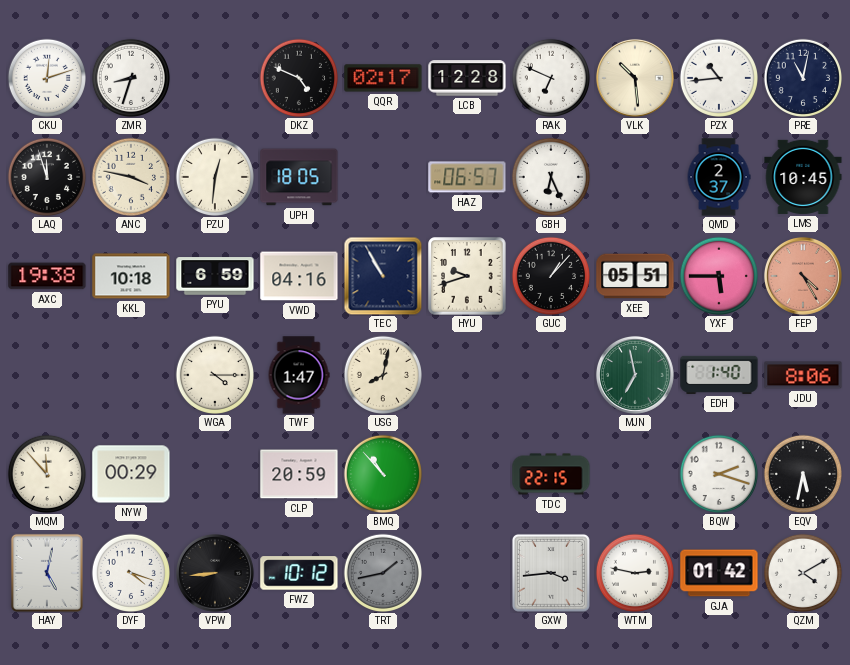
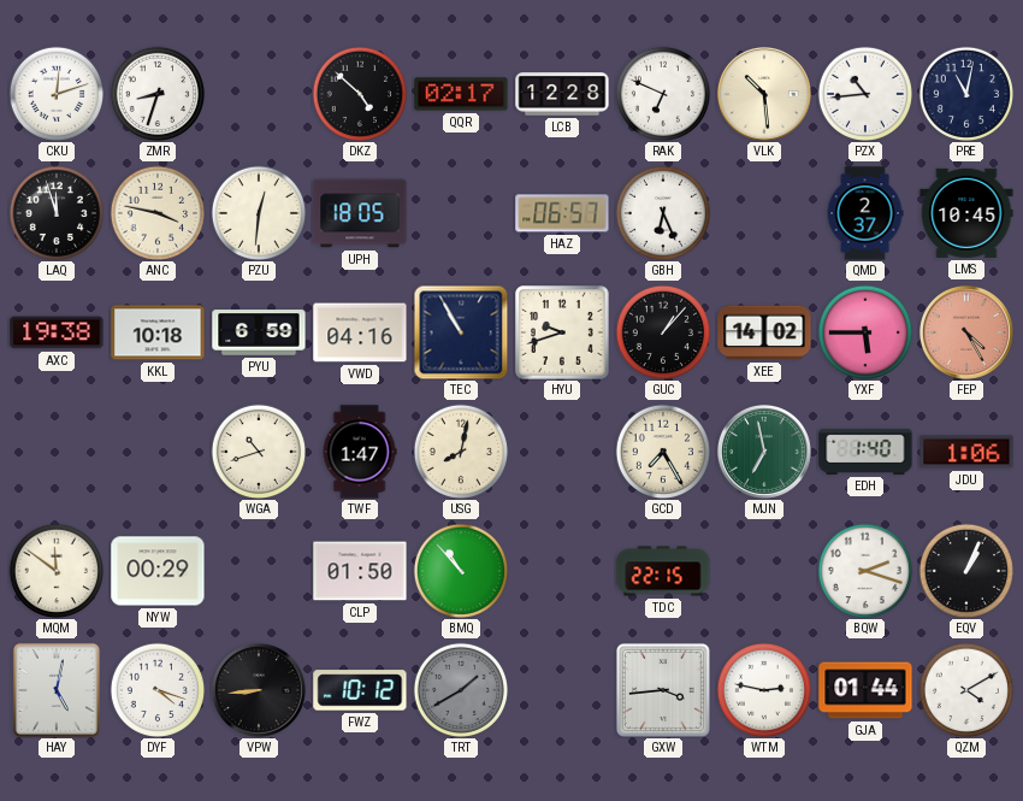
DKZ: 4:49 -> 4:52
XEE: 05:51 -> 14:02
WGA: 4:15 -> 10:42
GCD: none -> 7:25
JDU: 8:06 -> 1:06
MQM: 11:53 -> 11:51
CLP: 20:59 -> 01:50
EQV: 5:32 -> 1:04
TRT: 1:43 -> 1:40
GJA: 01:42 -> 01:44
